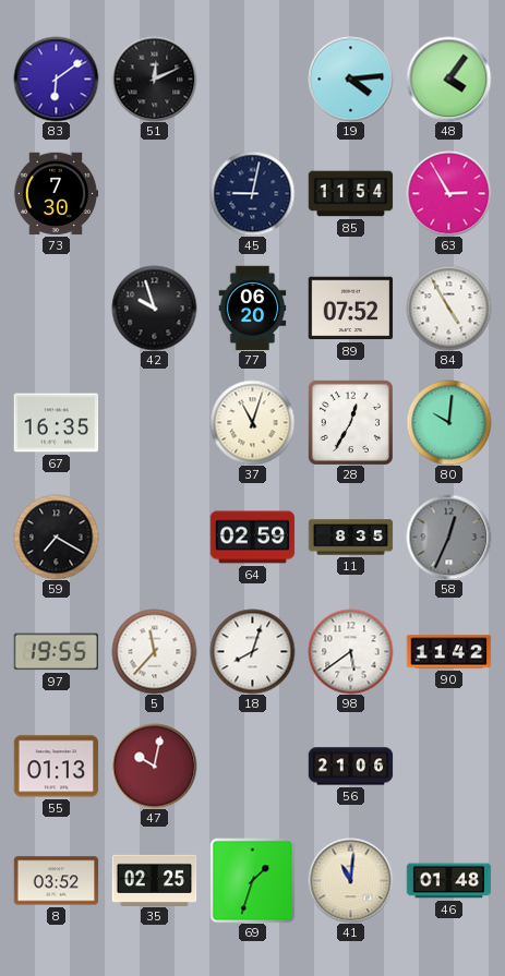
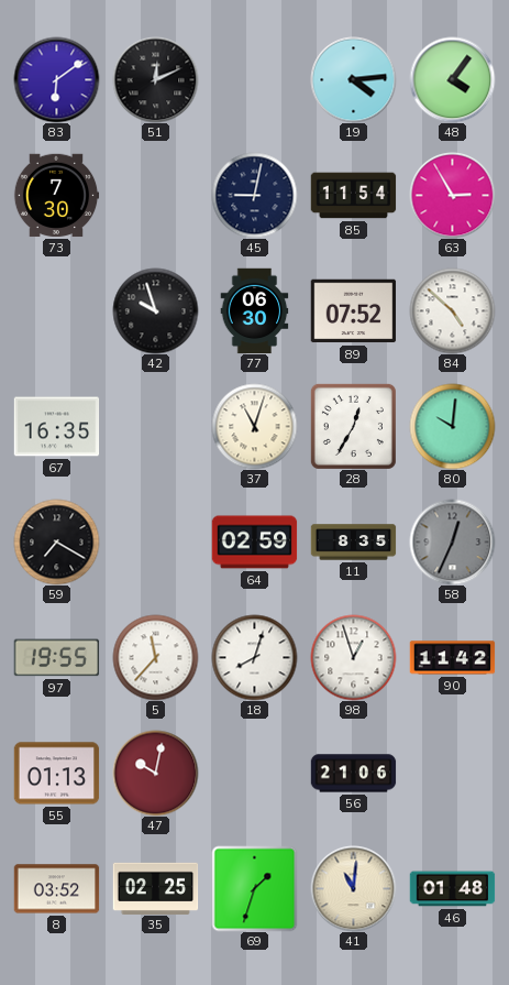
77: 06:20 -> 06:30
84: 4:55 -> 4:52
98: 5:39 -> 12:57
